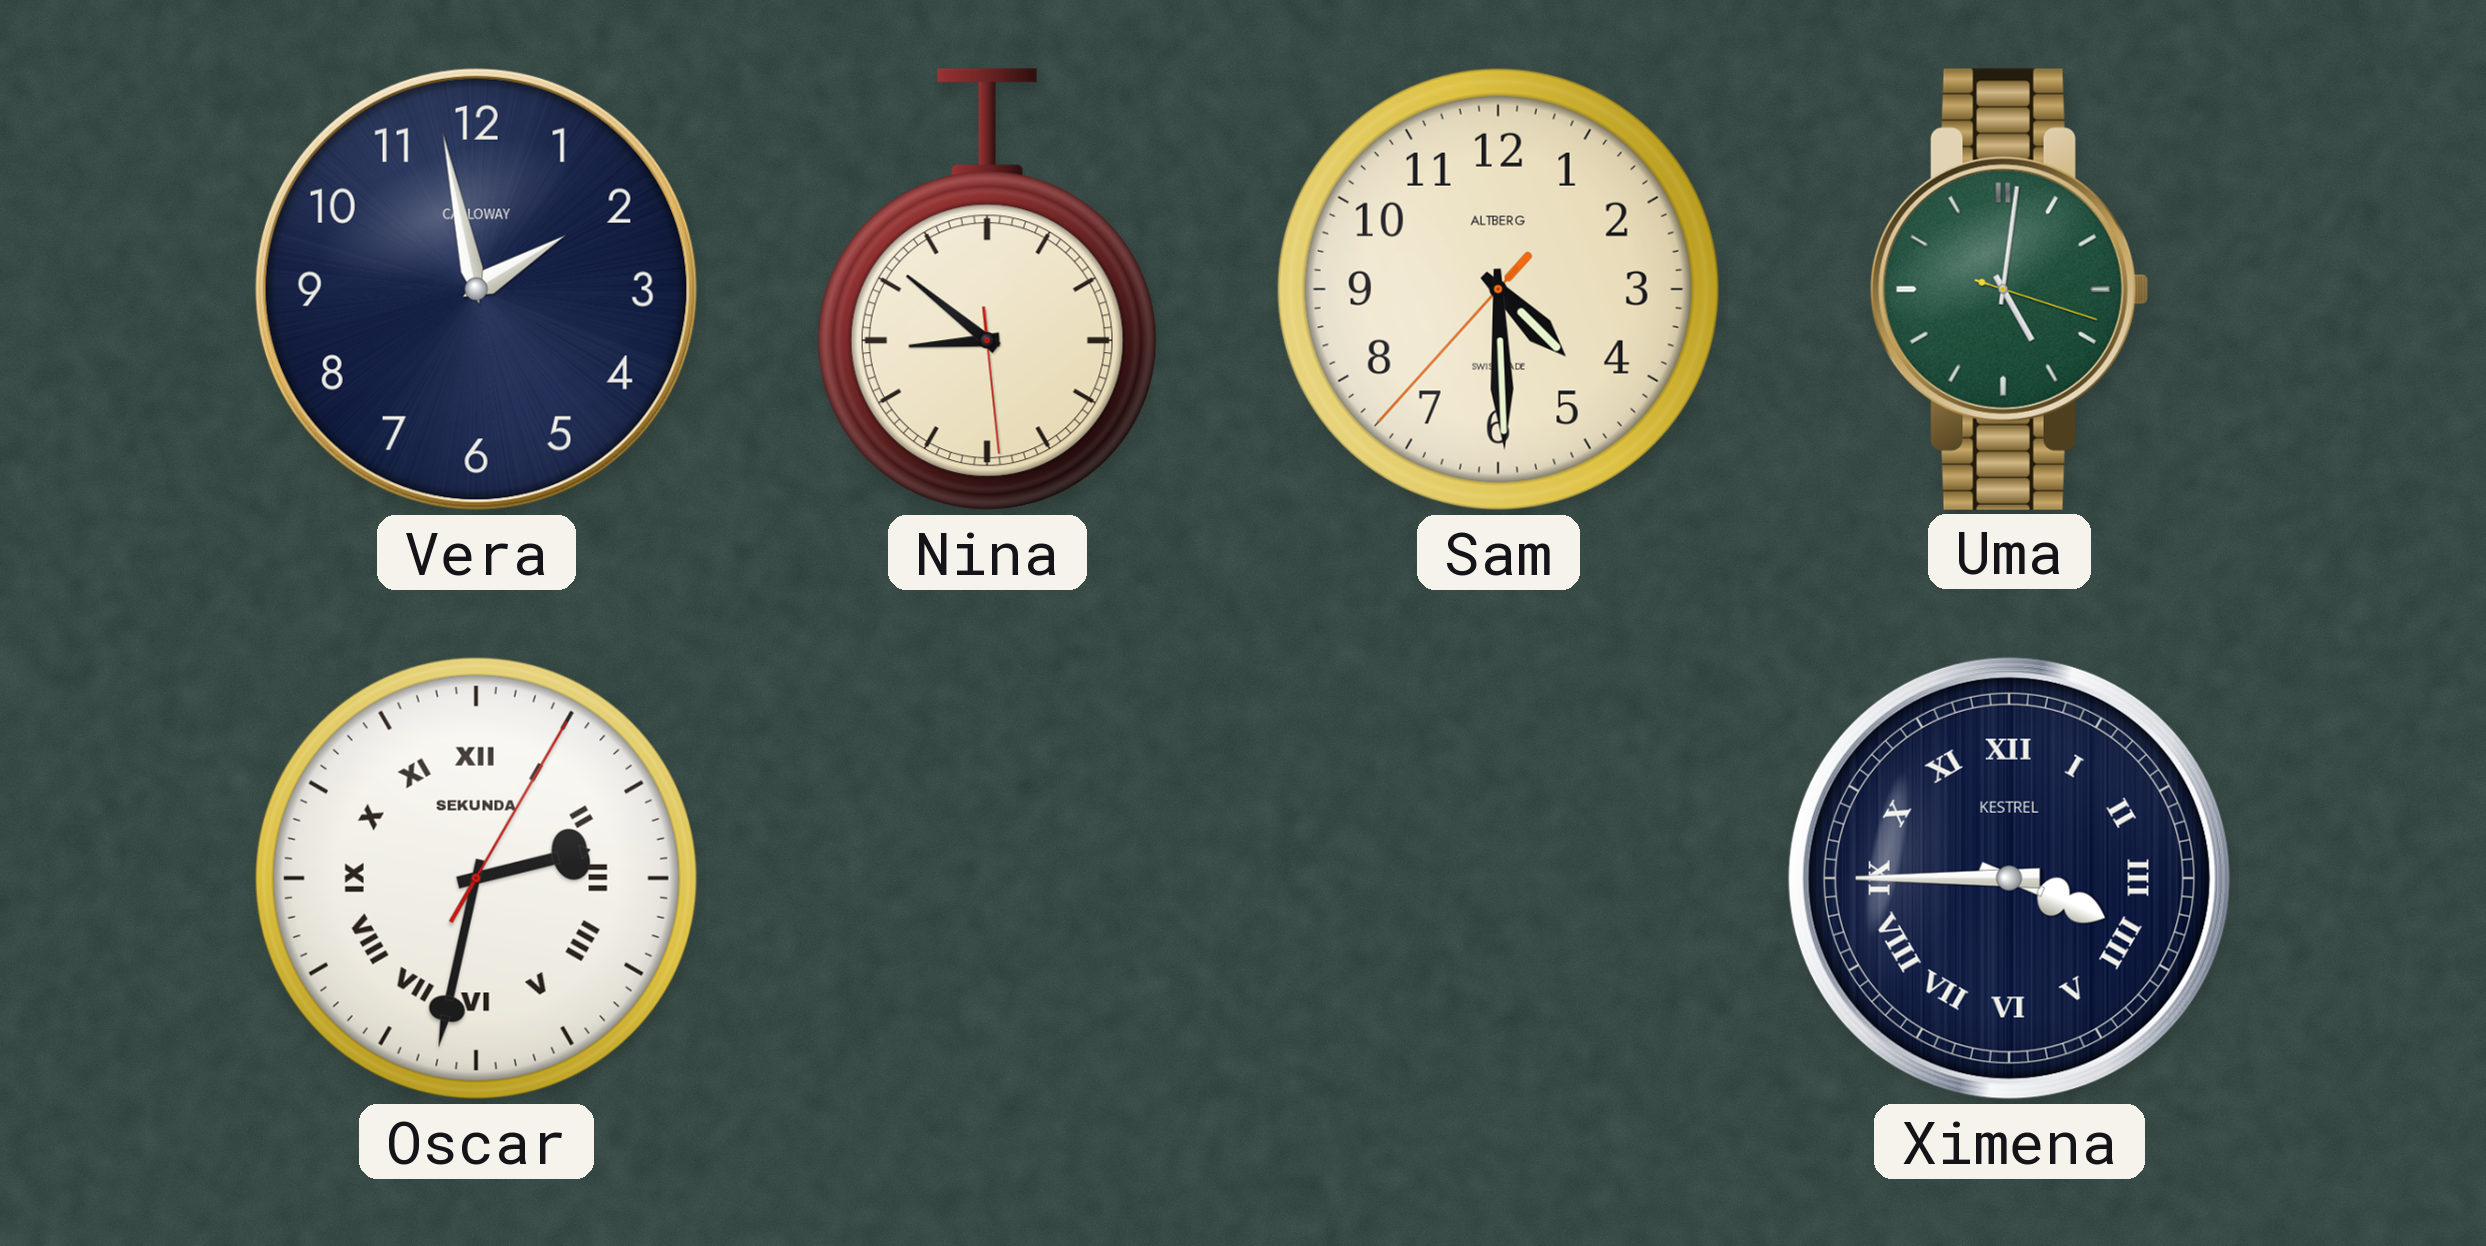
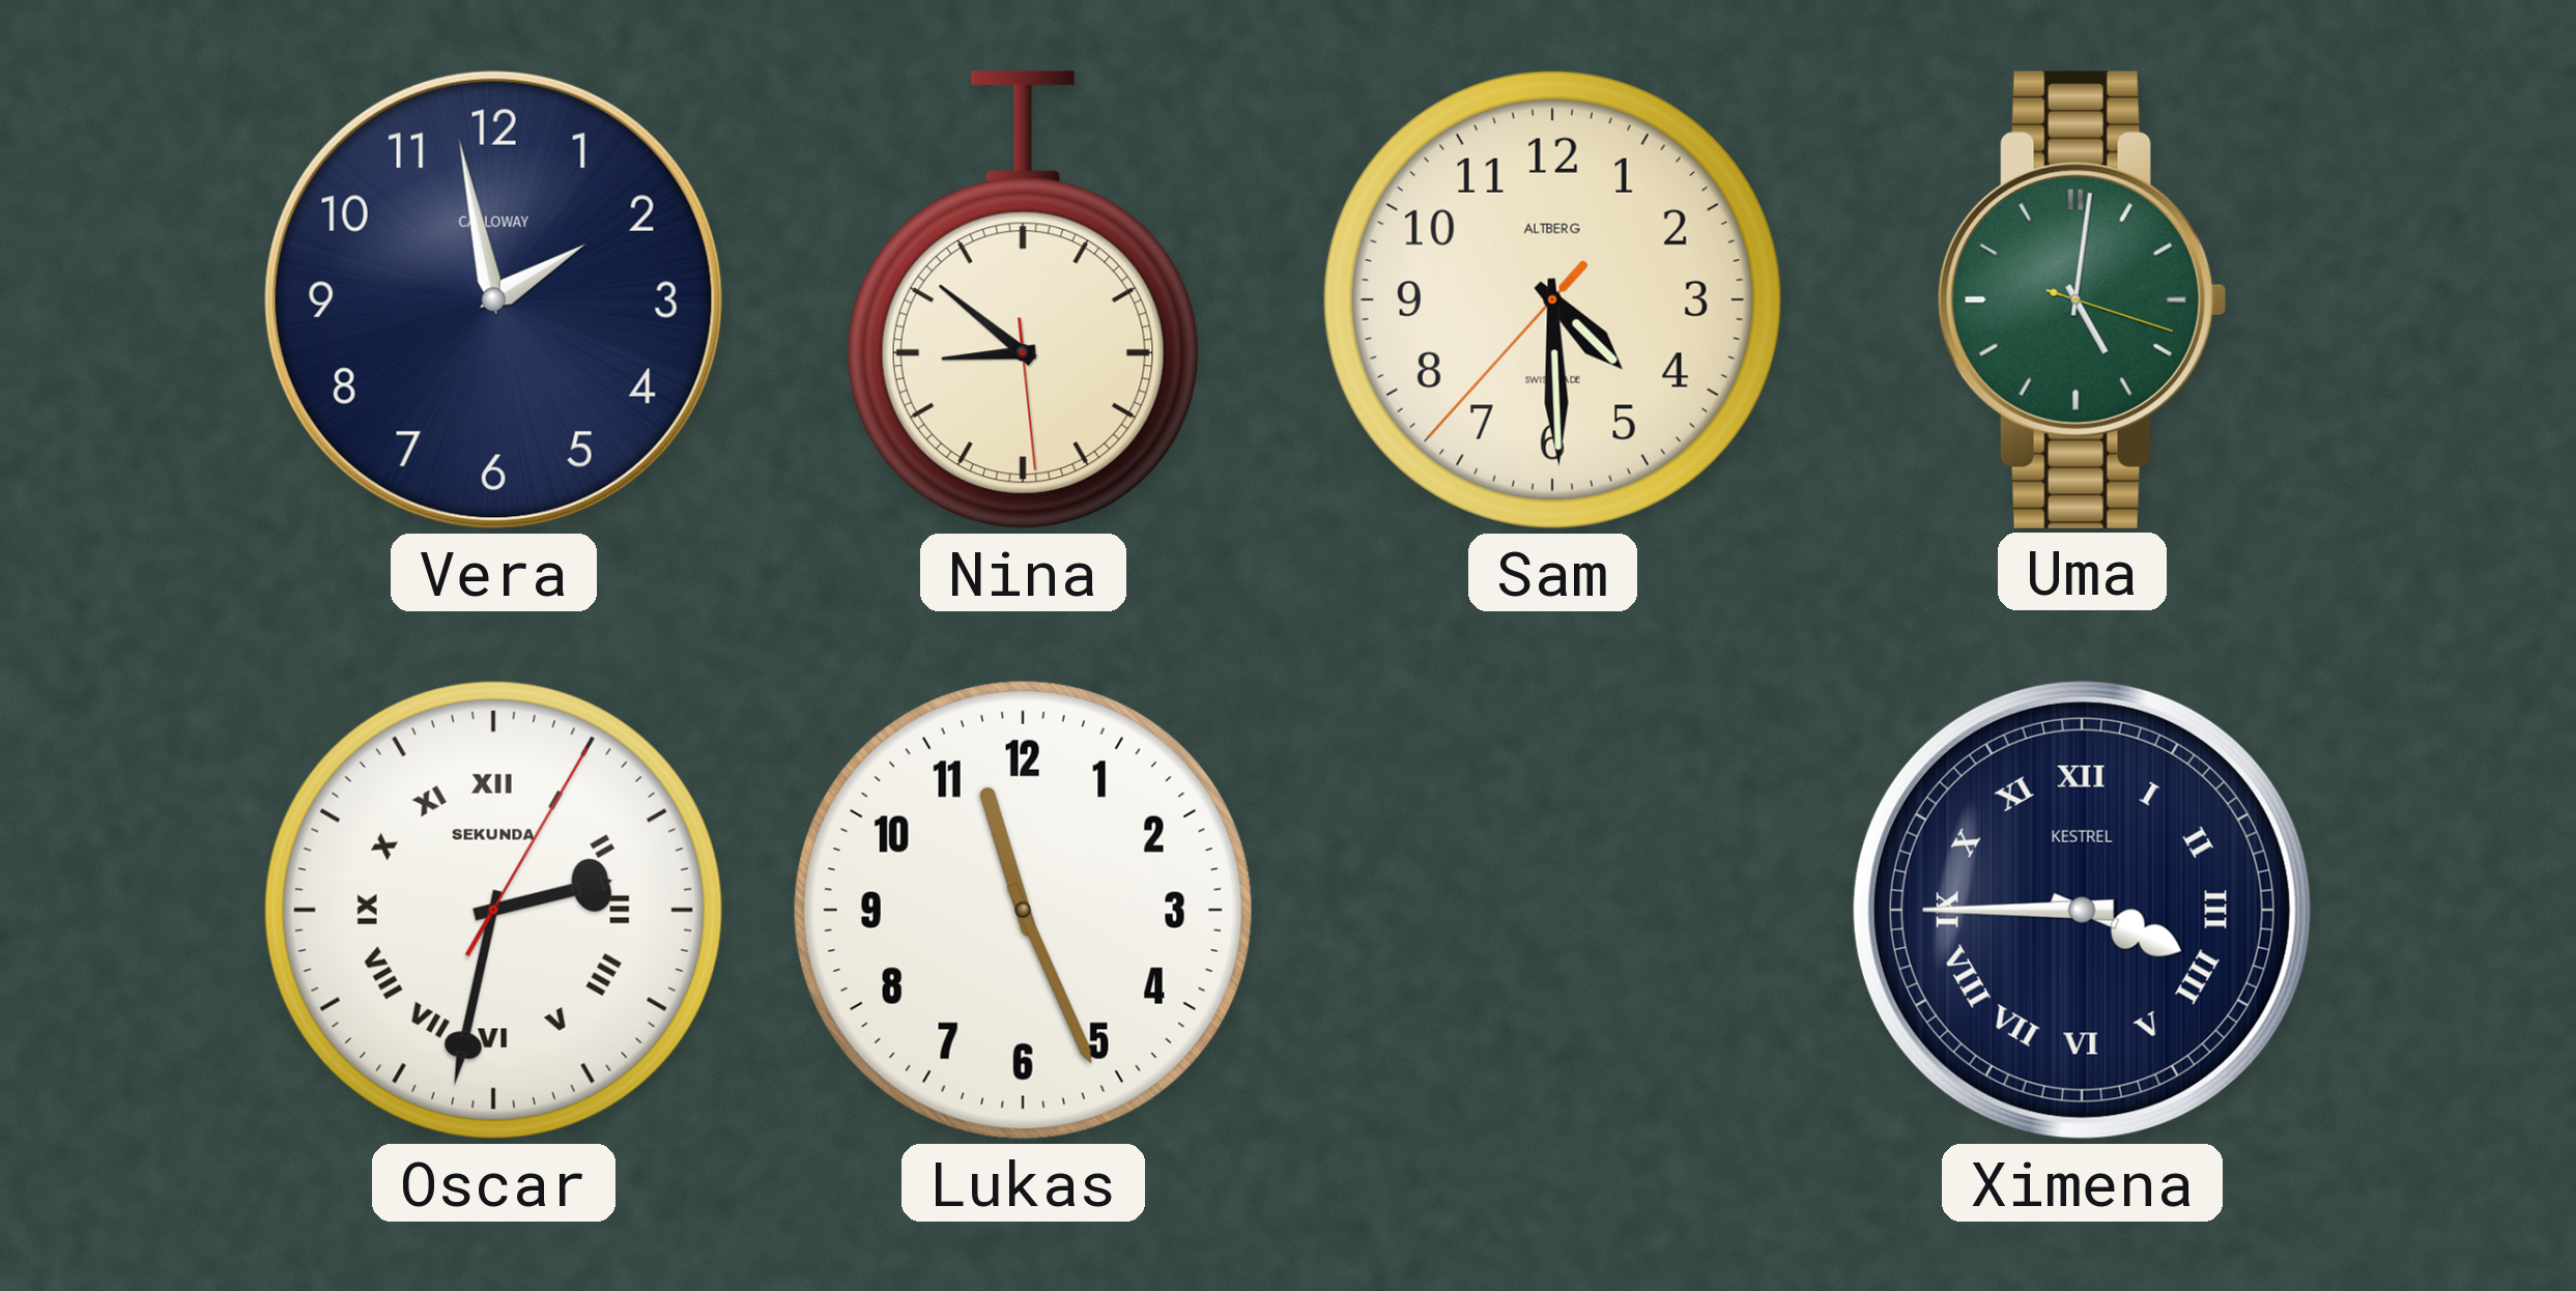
Lukas: none -> 11:26
